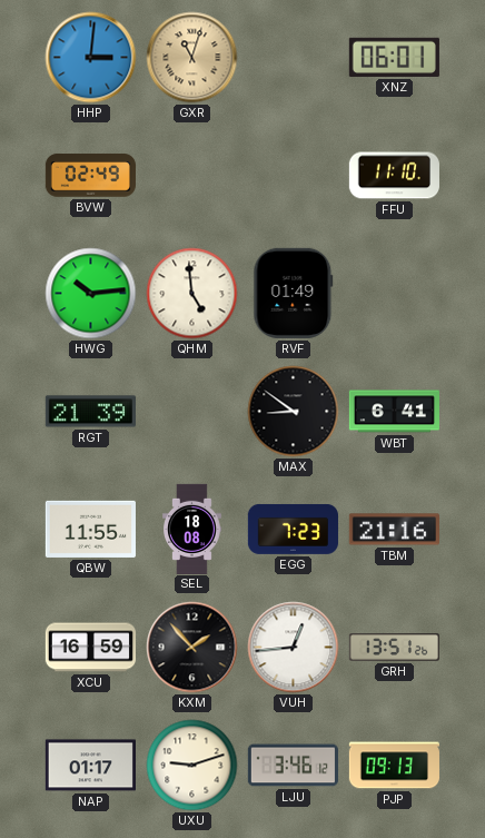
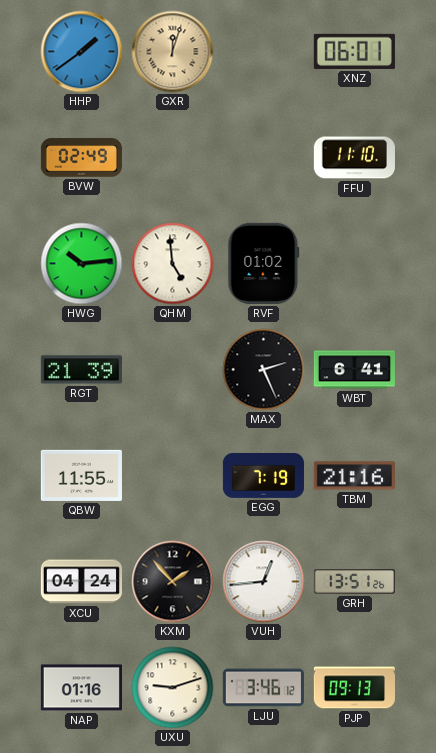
HHP: 3:01 -> 1:39
GXR: 11:03 -> 12:03
RVF: 01:49 -> 01:02
MAX: 8:51 -> 2:26
SEL: 18:08 -> none
EGG: 7:23 -> 7:19
XCU: 16:59 -> 04:24
NAP: 01:17 -> 01:16
